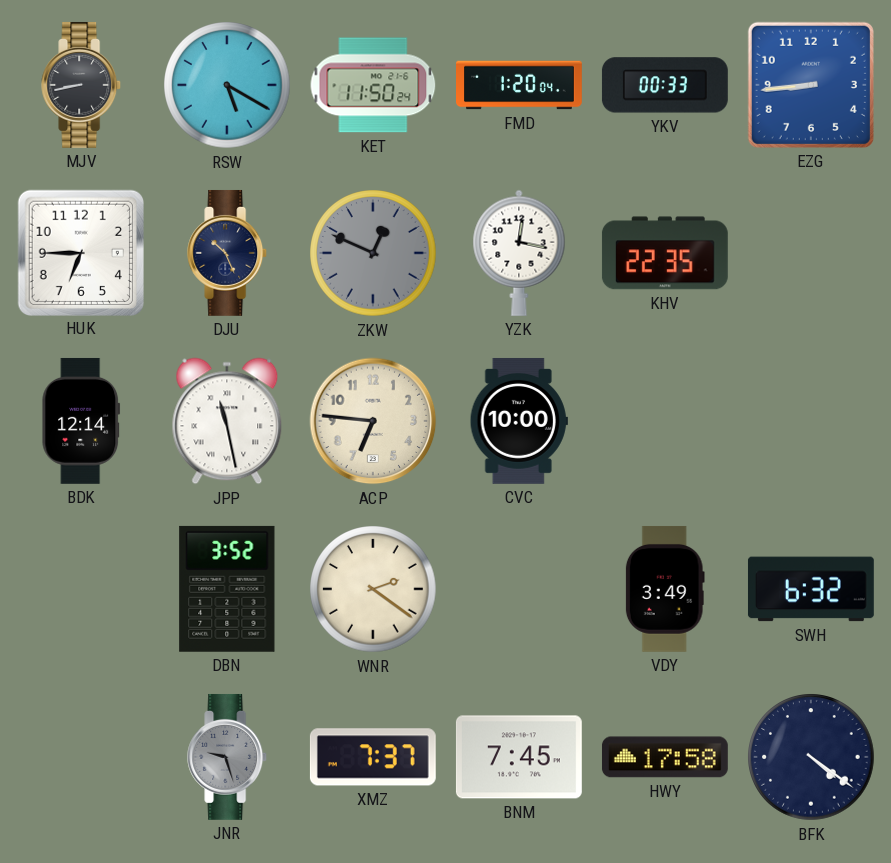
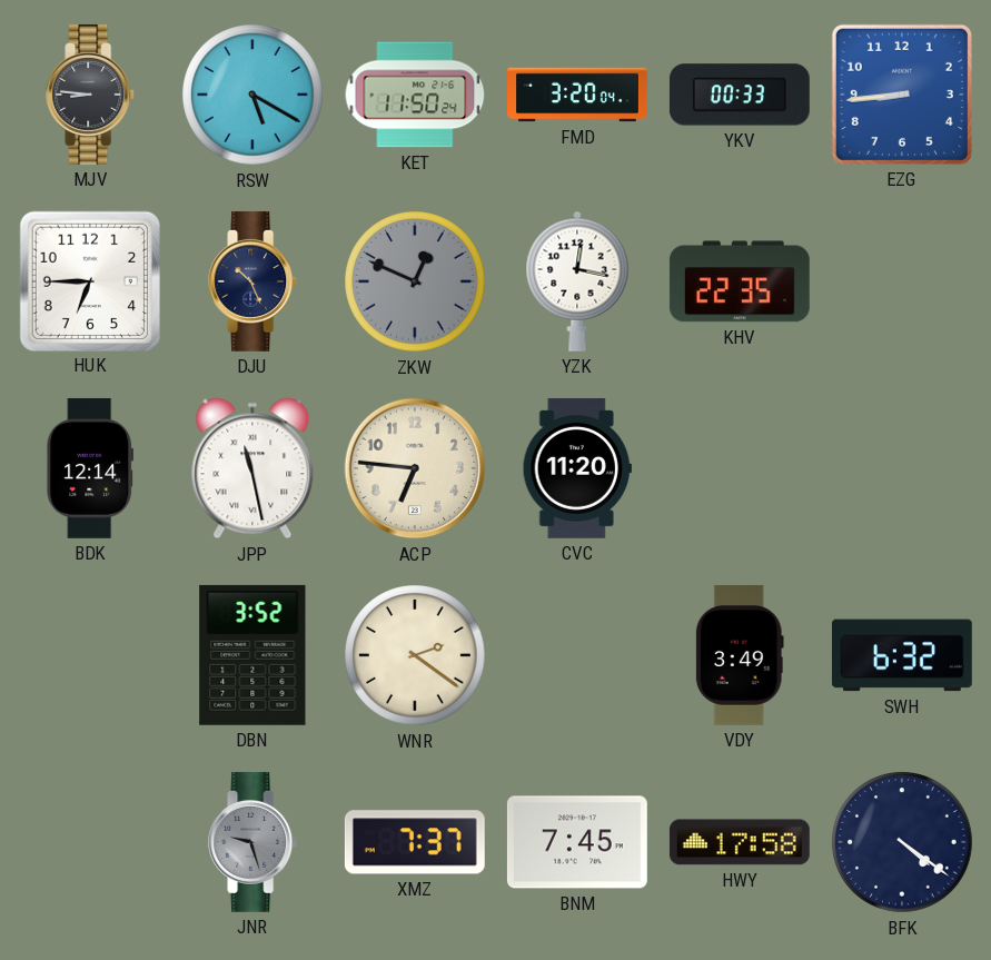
MJV: 8:43 -> 8:46
FMD: 1:20 -> 3:20
CVC: 10:00 -> 11:20
